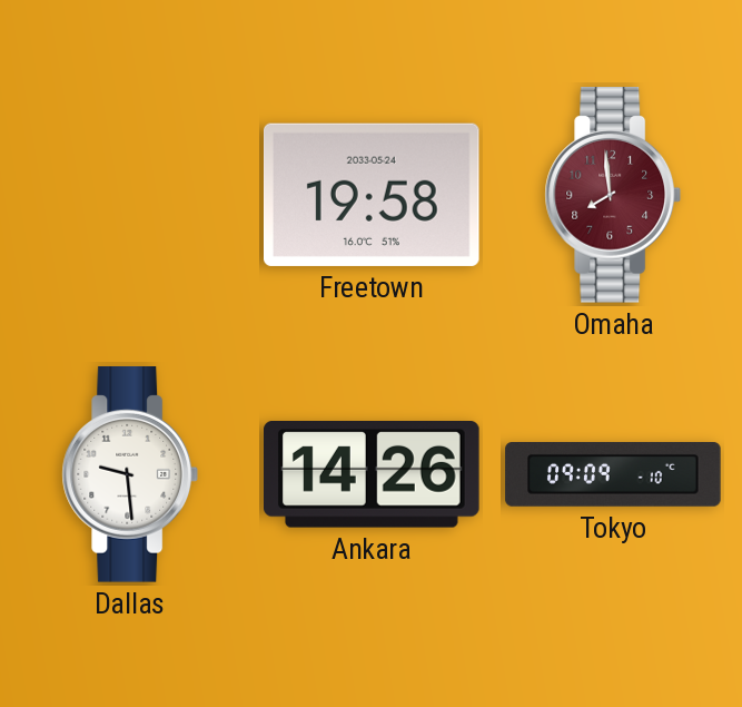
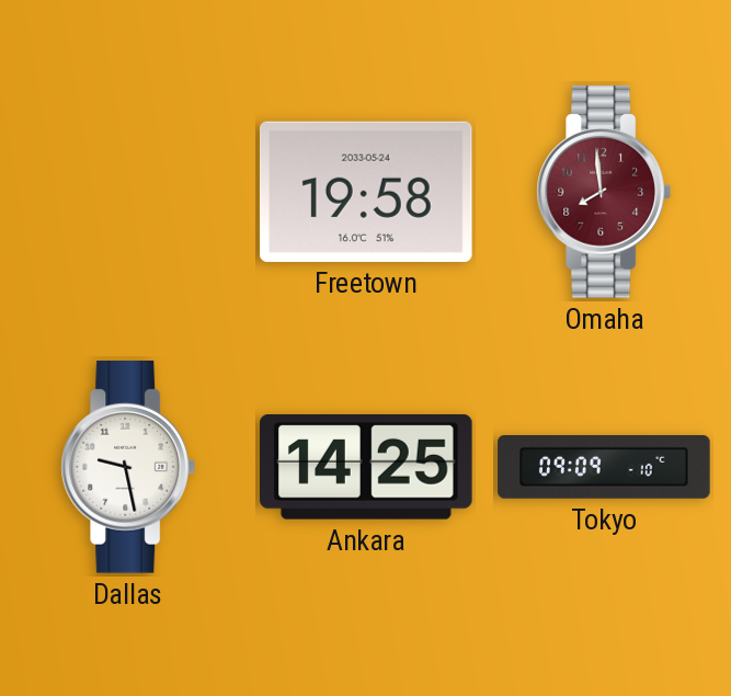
Dallas: 9:29 -> 9:28
Ankara: 14:26 -> 14:25
